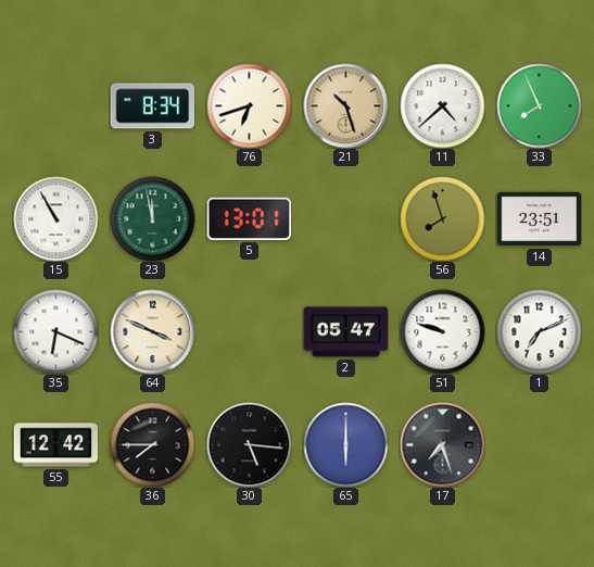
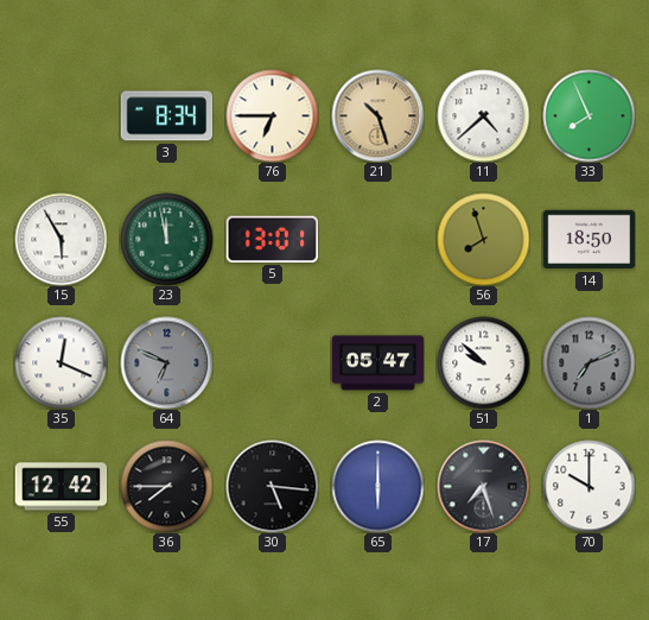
76: 6:42 -> 6:45
15: 10:55 -> 5:55
14: 23:51 -> 18:50
35: 6:19 -> 12:19
64: 3:49 -> 6:49
64 dial: cream -> grey
51: 9:48 -> 9:52
1 dial: white -> grey
70: none -> 10:00
